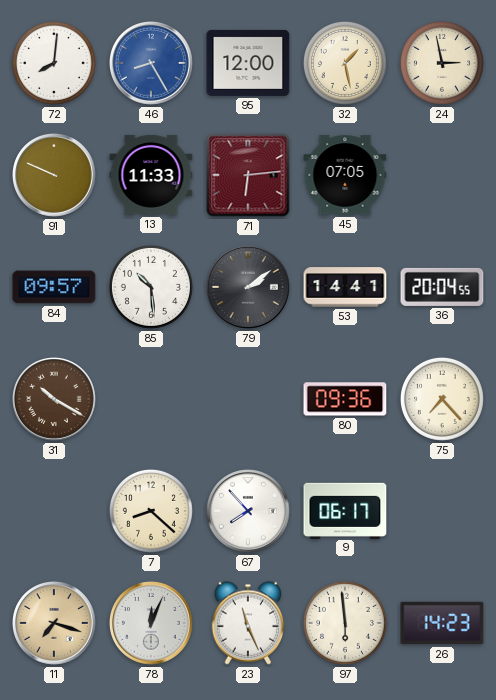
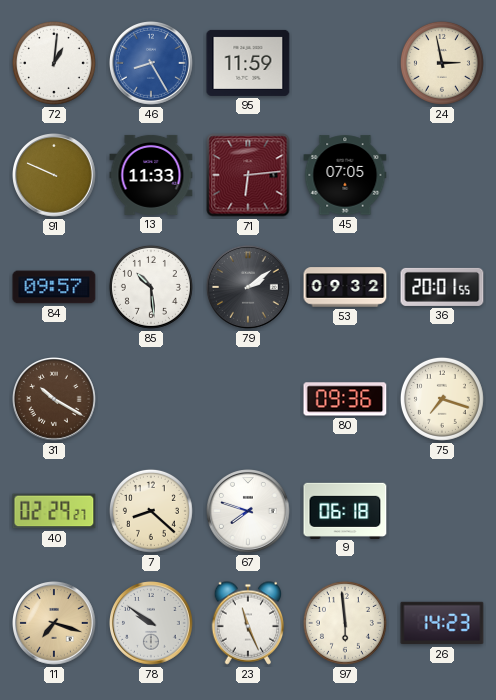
72: 8:01 -> 1:01
95: 12:00 -> 11:59
32: 1:28 -> none
53: 14:41 -> 09:32
36: 20:04 -> 20:01
75: 7:23 -> 7:18
40: none -> 02:29
67: 7:53 -> 7:48
9: 06:17 -> 06:18
78: 12:04 -> 9:51
